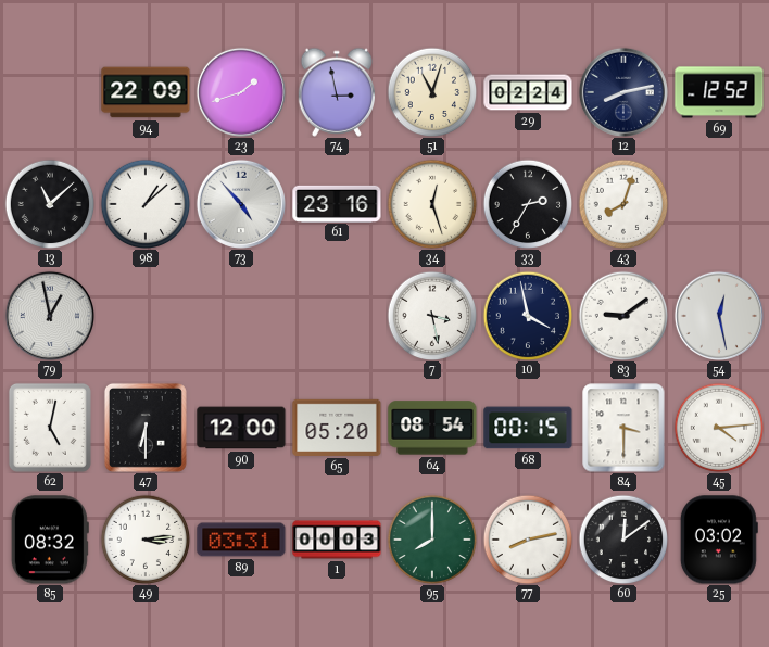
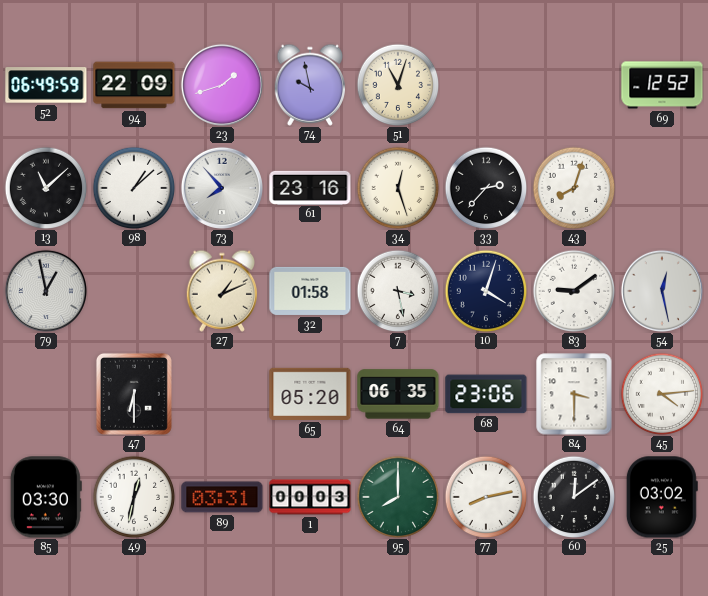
52: none -> 06:49
74: 2:58 -> 9:58
29: 02:24 -> none
12: 8:13 -> none
73: 4:53 -> 7:53
33: 2:35 -> 2:37
27: none -> 1:11
32: none -> 01:58
10: 3:58 -> 4:03
62: 5:02 -> none
90: 12:00 -> none
64: 08:54 -> 06:35
68: 00:15 -> 23:06
85: 08:32 -> 03:30
49: 3:14 -> 12:32
